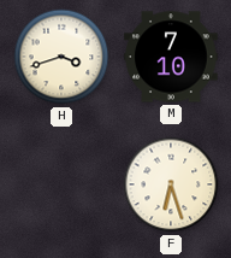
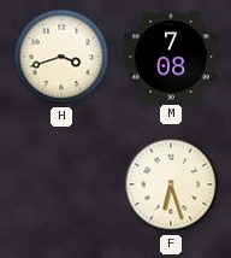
M: 7:10 -> 7:08
